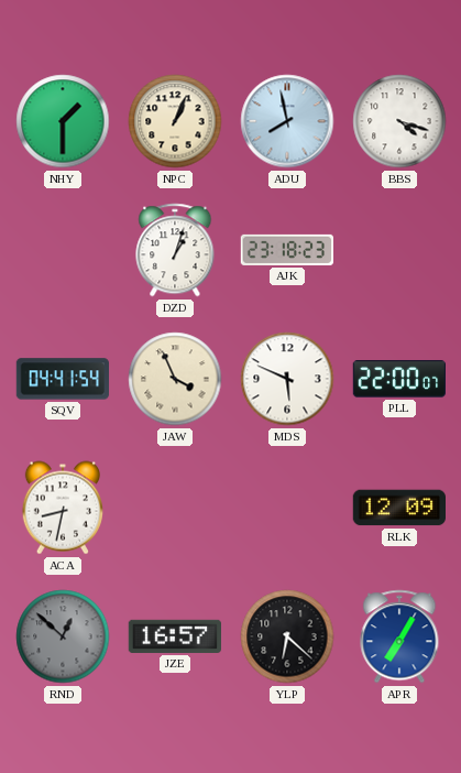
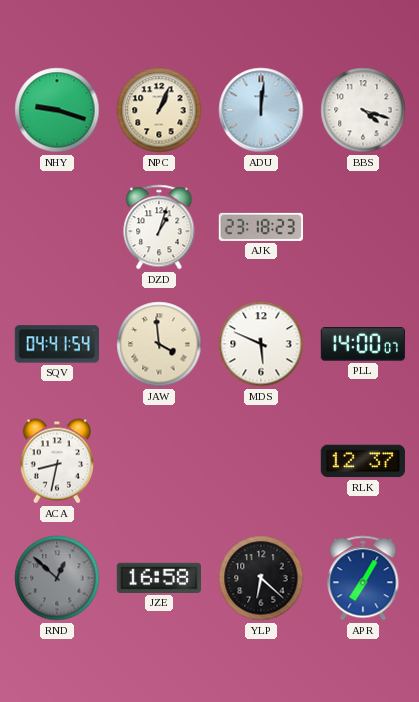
NHY: 1:30 -> 9:18
ADU: 7:58 -> 12:01
JAW: 3:56 -> 3:59
PLL: 22:00 -> 14:00
RLK: 12:09 -> 12:37
JZE: 16:57 -> 16:58
